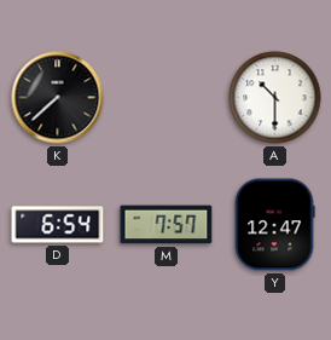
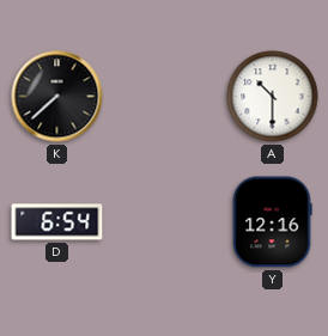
M: 7:57 -> none
Y: 12:47 -> 12:16
